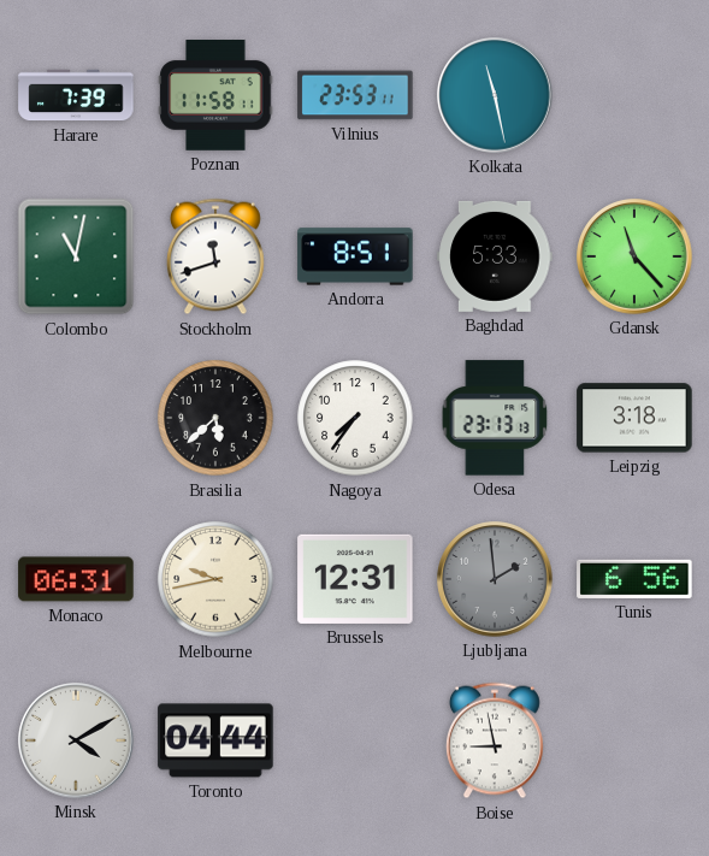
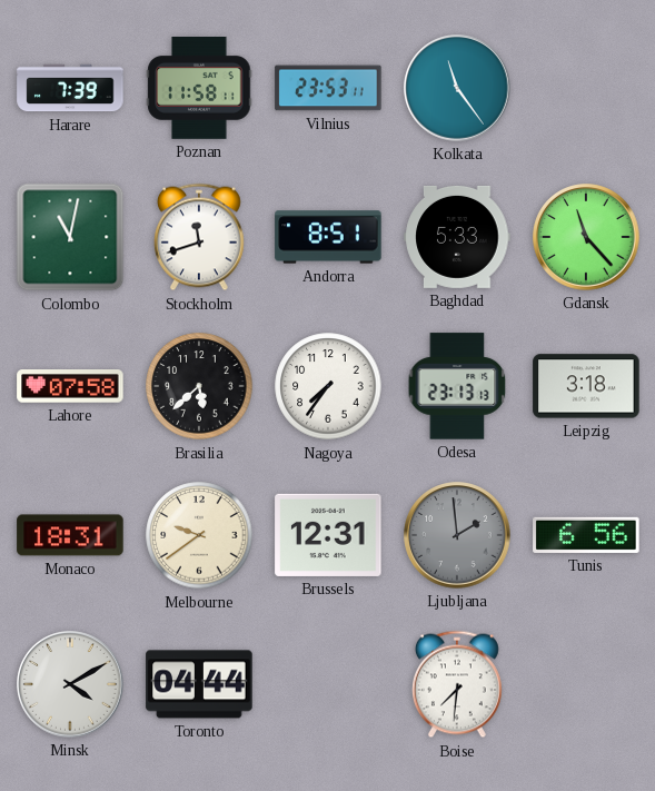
Kolkata: 11:28 -> 11:24
Lahore: none -> 07:58
Monaco: 06:31 -> 18:31
Melbourne: 9:43 -> 9:39
Boise: 8:58 -> 7:31
